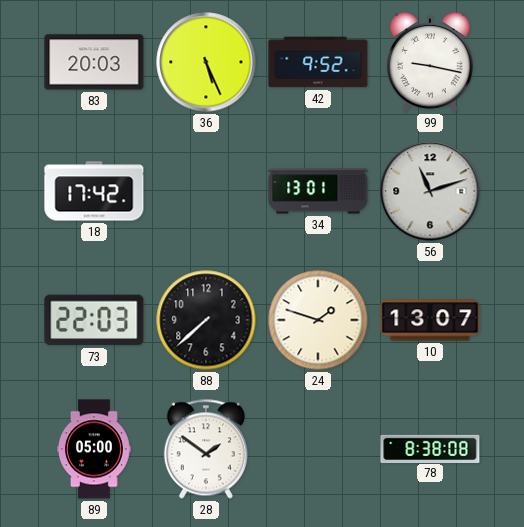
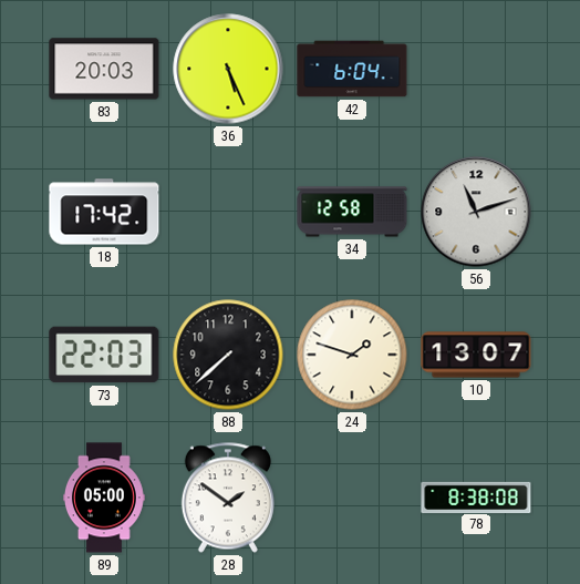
42: 9:52 -> 6:04
99: 9:17 -> none
34: 13:01 -> 12:58
